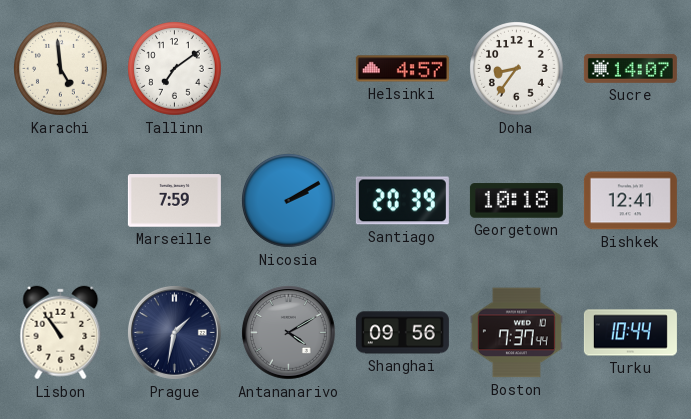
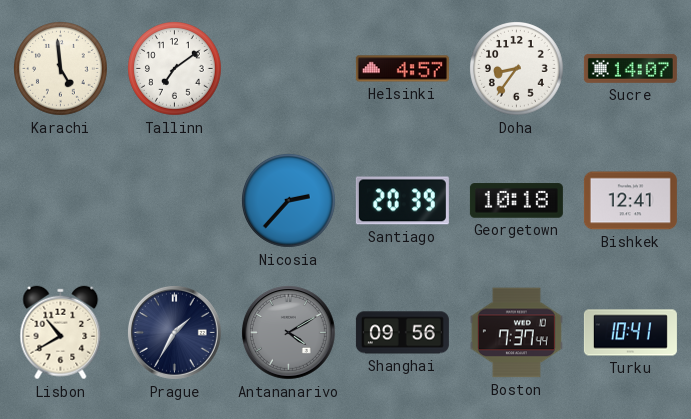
Marseille: 7:59 -> none
Nicosia: 2:10 -> 2:37
Lisbon: 10:54 -> 10:40
Prague: 1:32 -> 1:35
Turku: 10:44 -> 10:41
